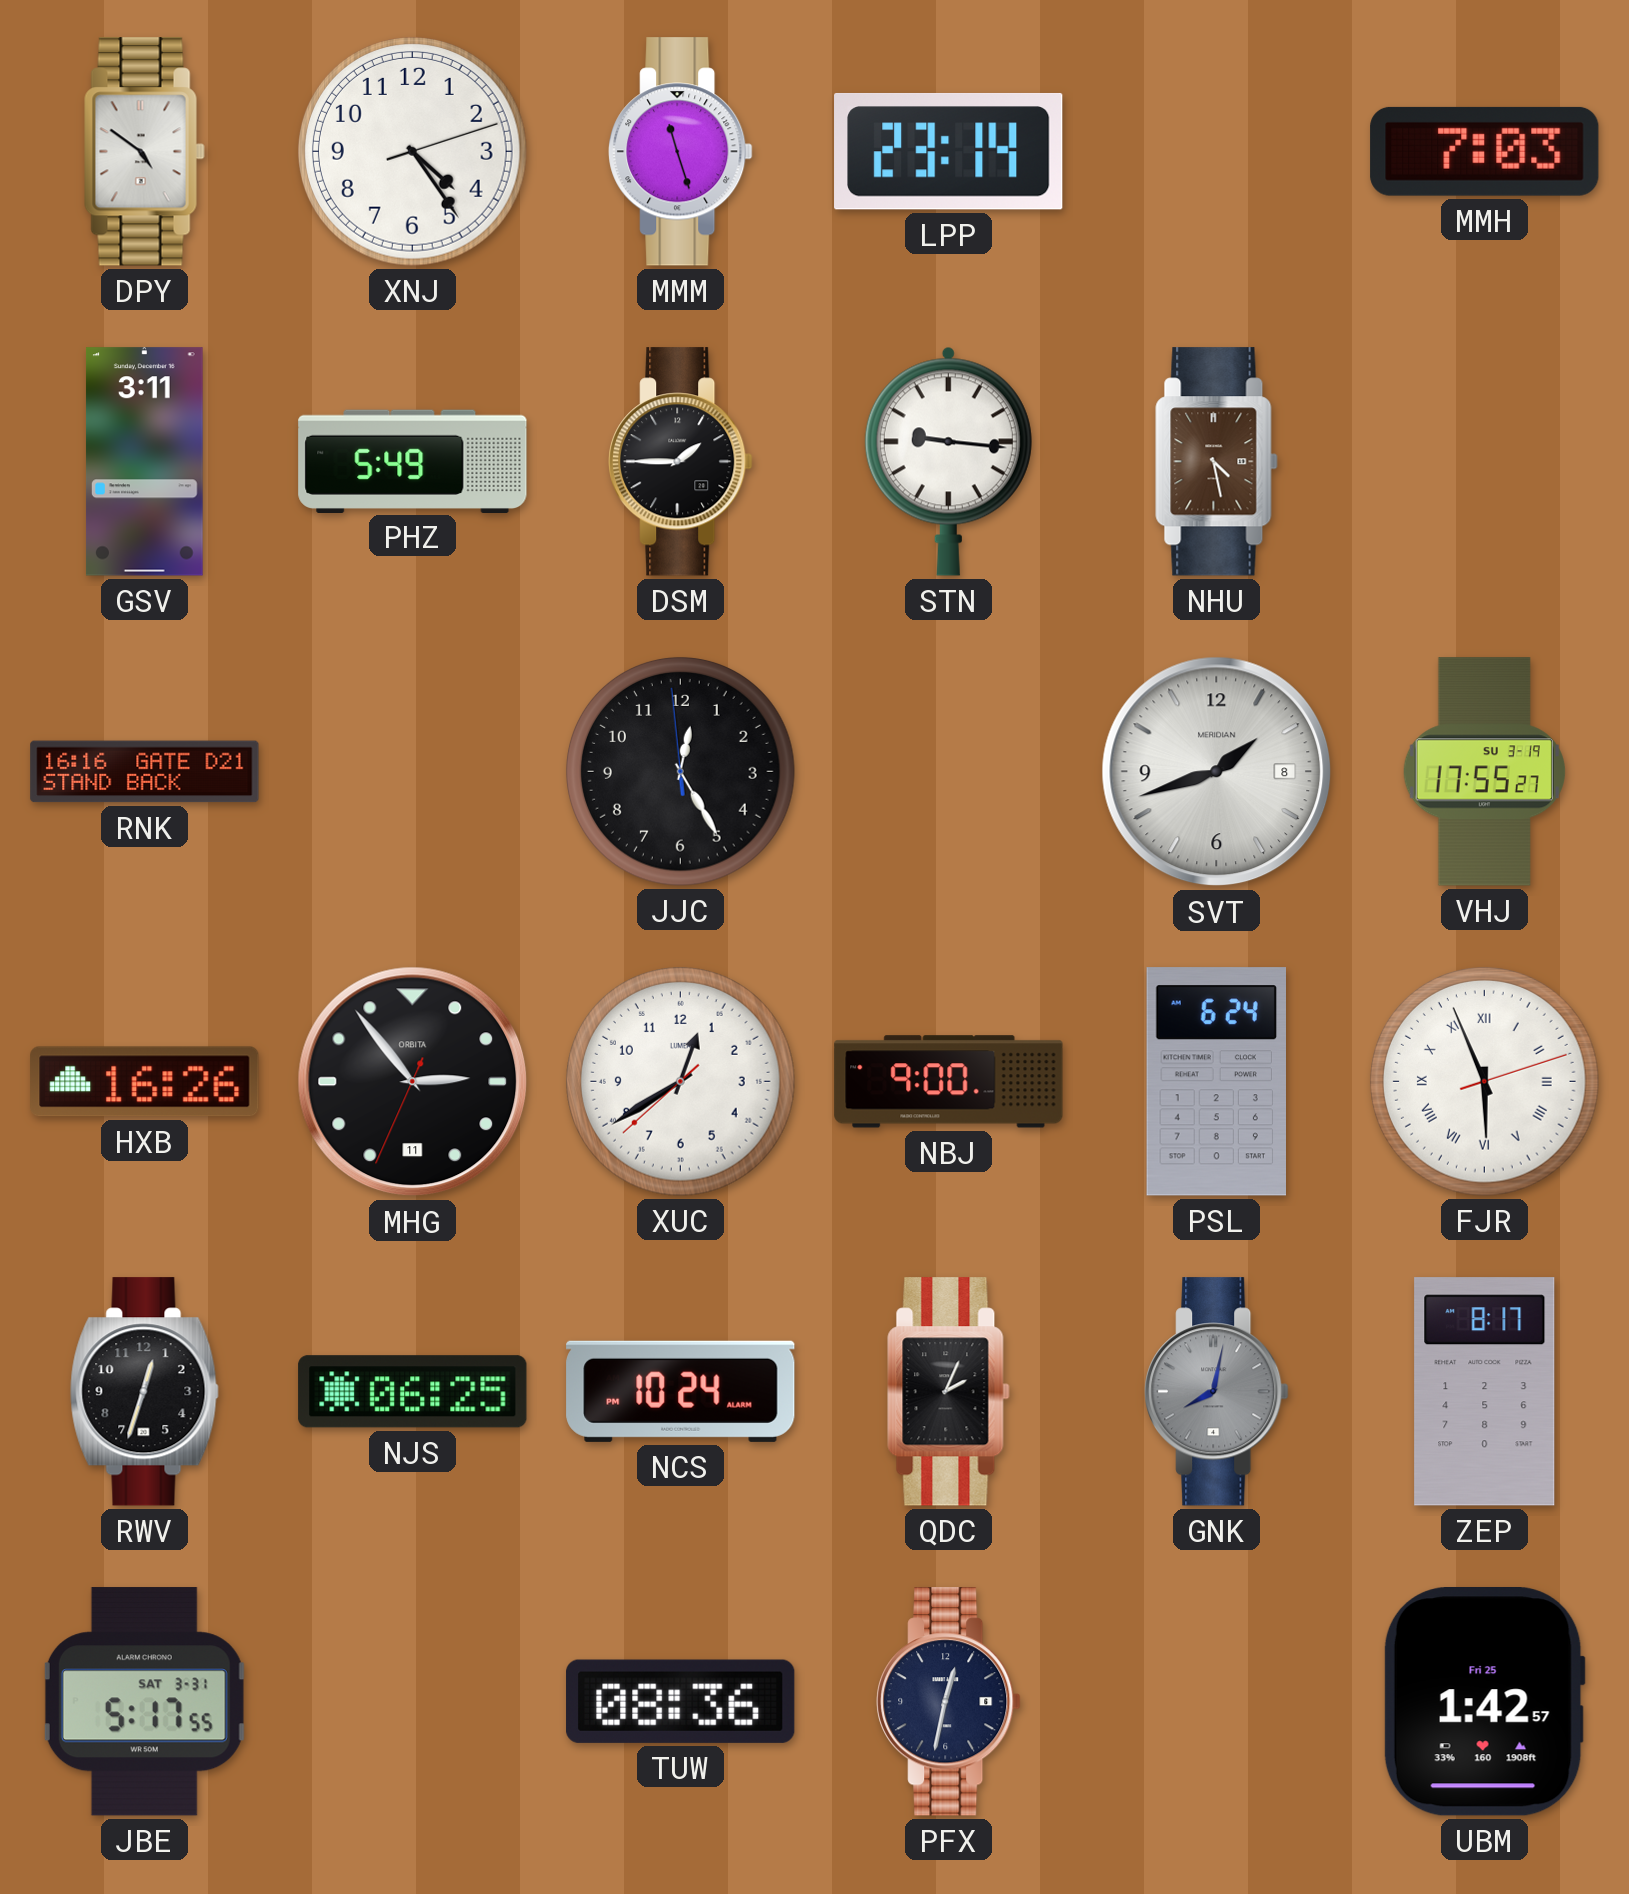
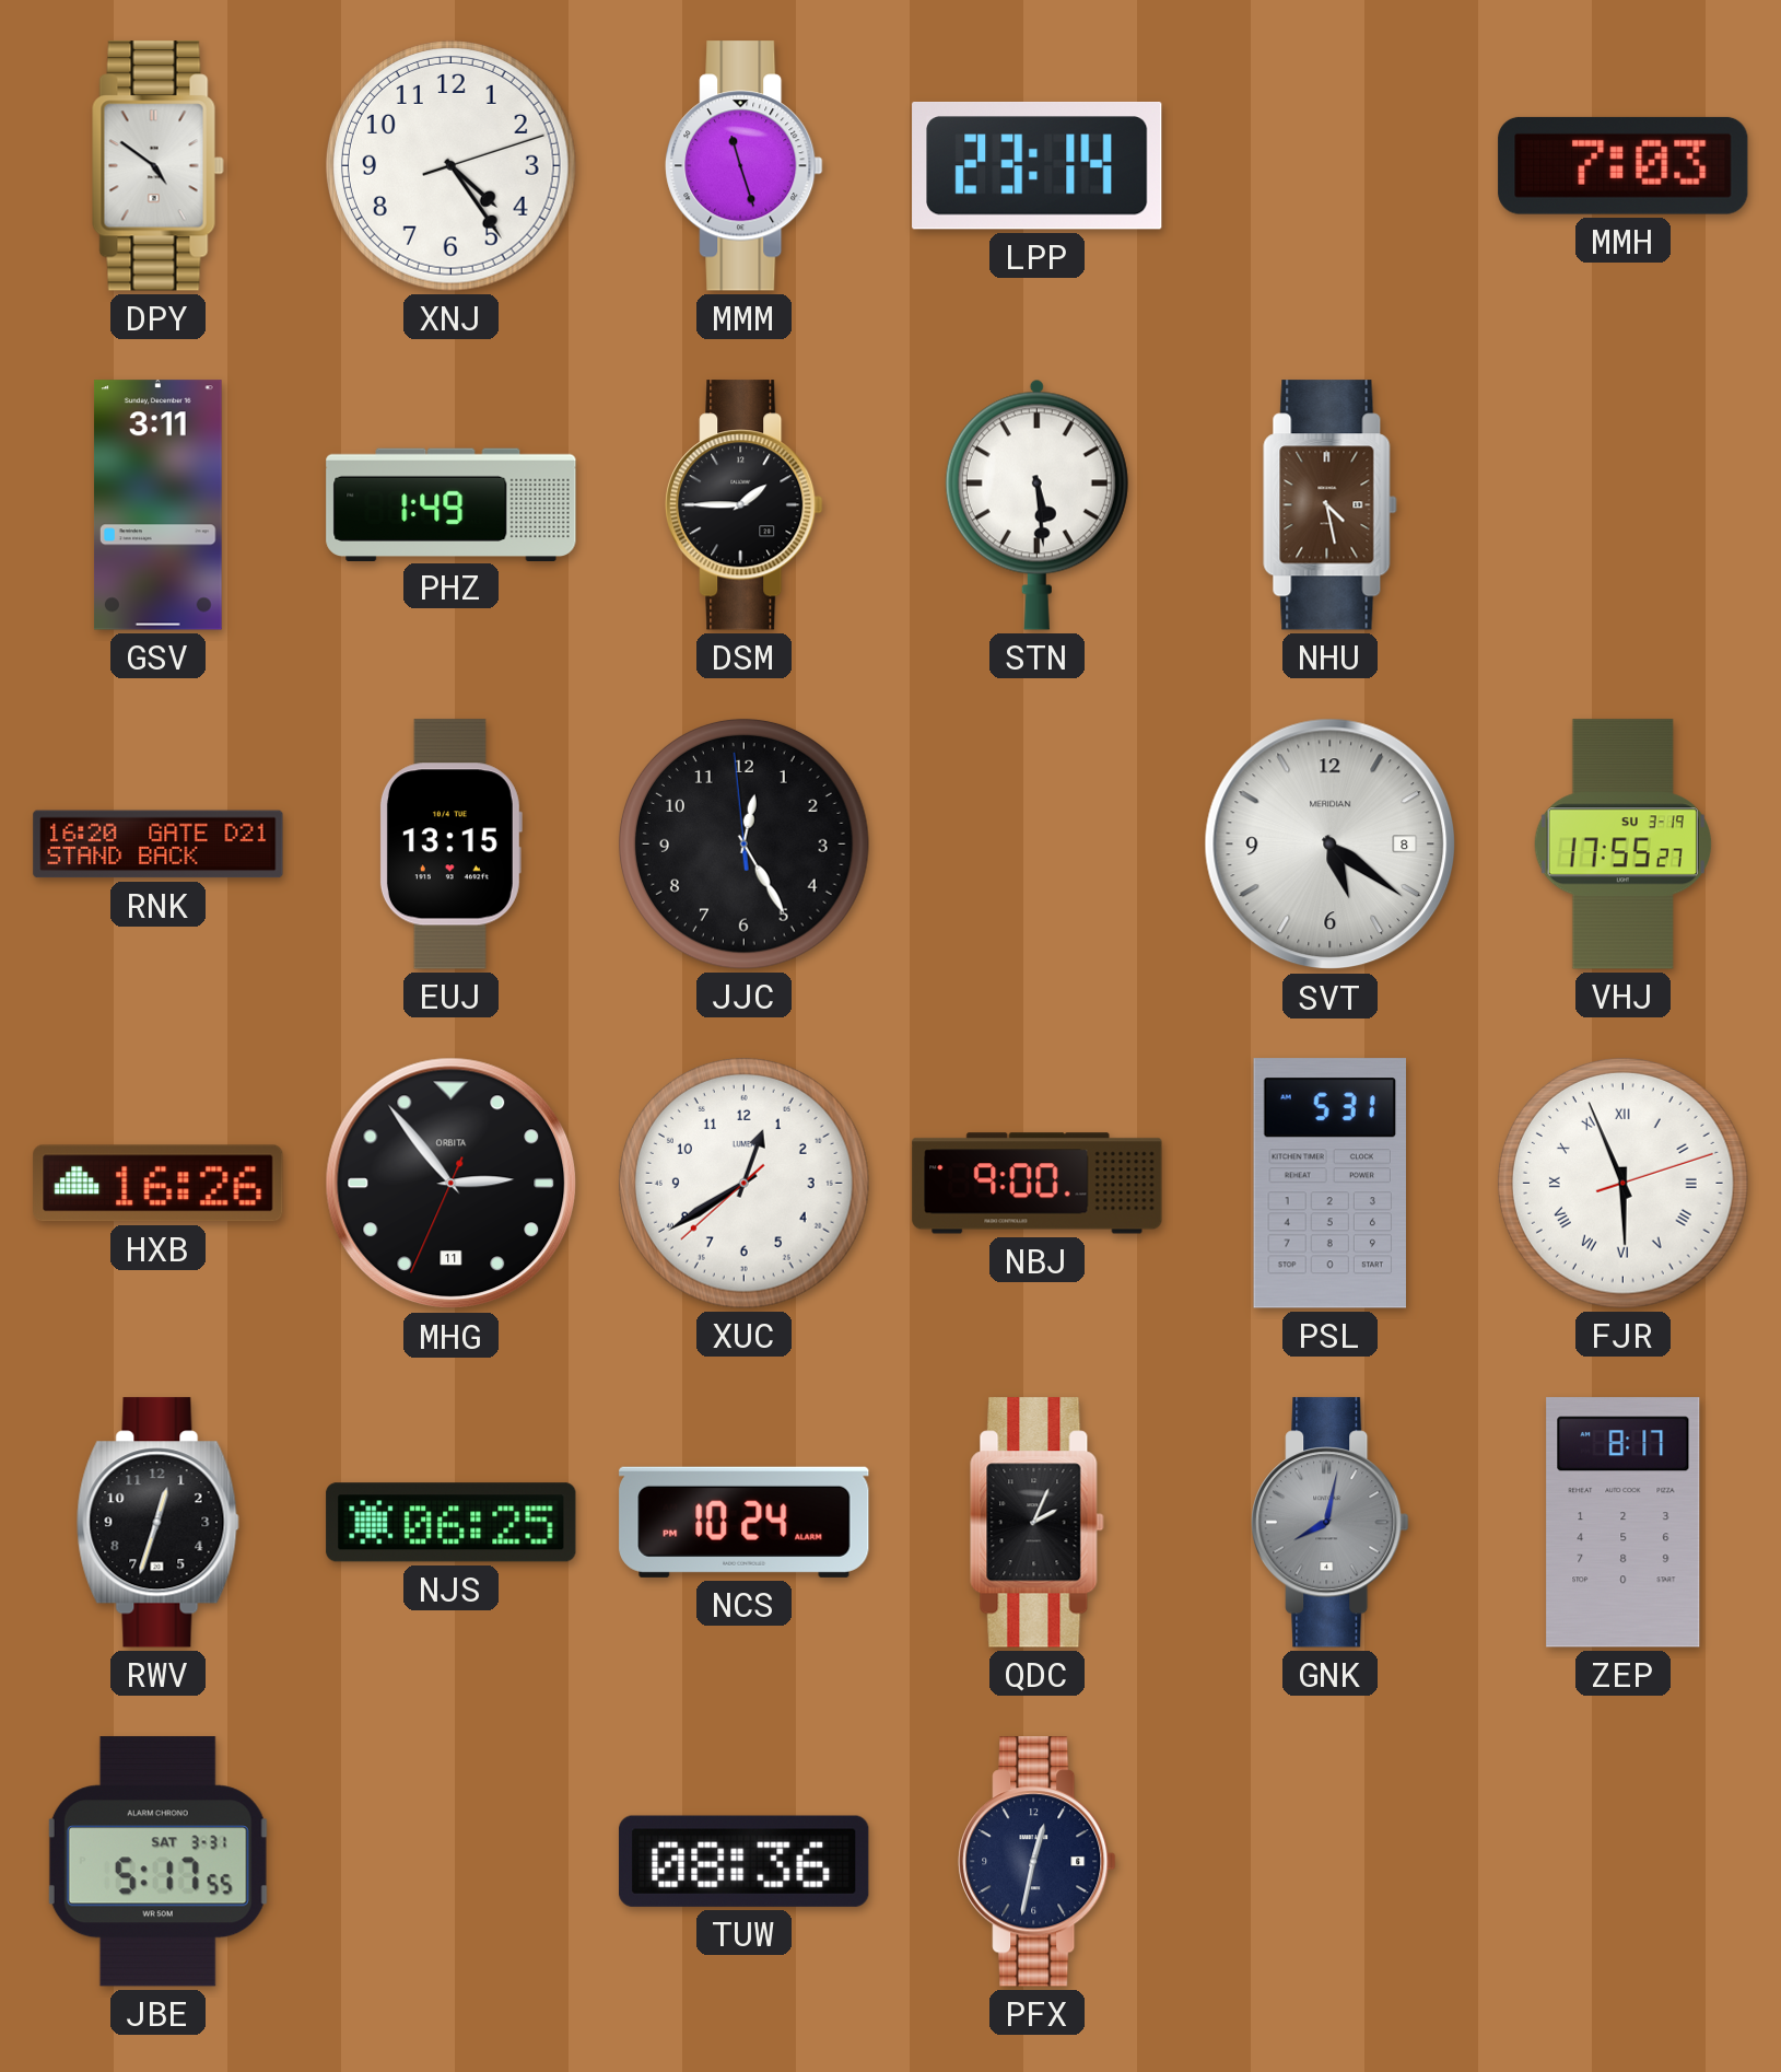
PHZ: 5:49 -> 1:49
STN: 9:16 -> 5:29
RNK: 16:16 -> 16:20
EUJ: none -> 13:15
SVT: 1:42 -> 5:21
PSL: 6:24 -> 5:31
UBM: 1:42 -> none
